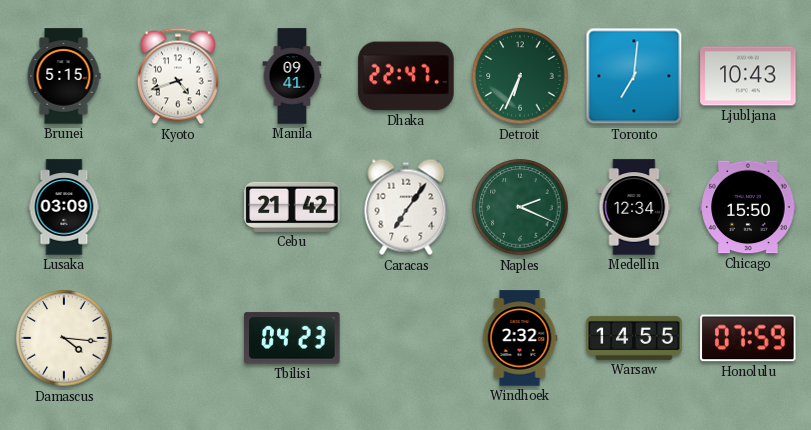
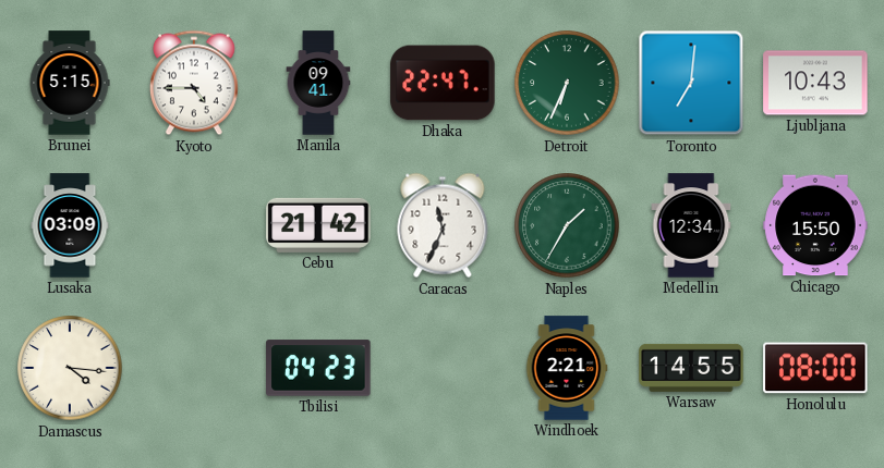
Kyoto: 4:42 -> 4:45
Caracas: 7:06 -> 11:34
Naples: 2:19 -> 1:35
Windhoek: 2:32 -> 2:21
Honolulu: 07:59 -> 08:00
